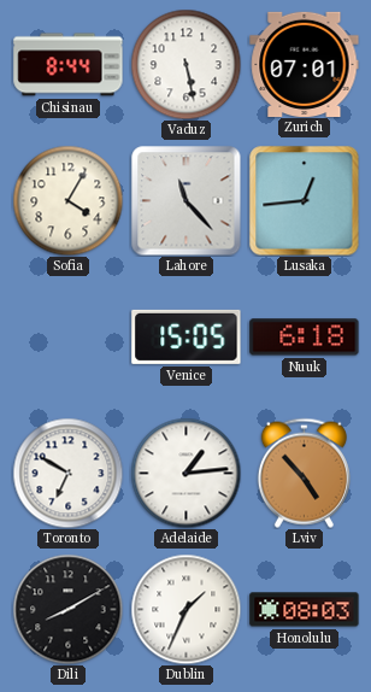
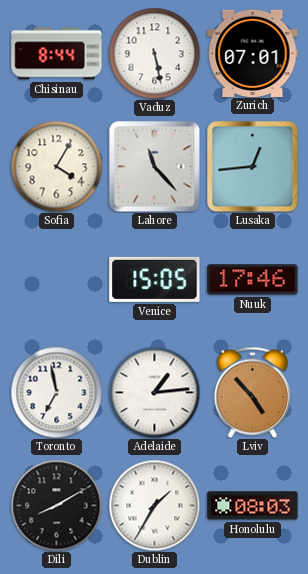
Nuuk: 6:18 -> 17:46
Toronto: 6:50 -> 6:58
Dublin: 1:34 -> 1:35
